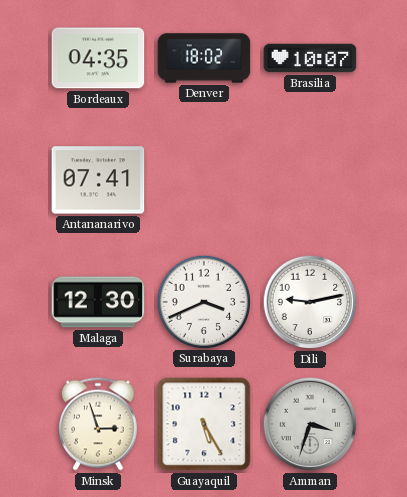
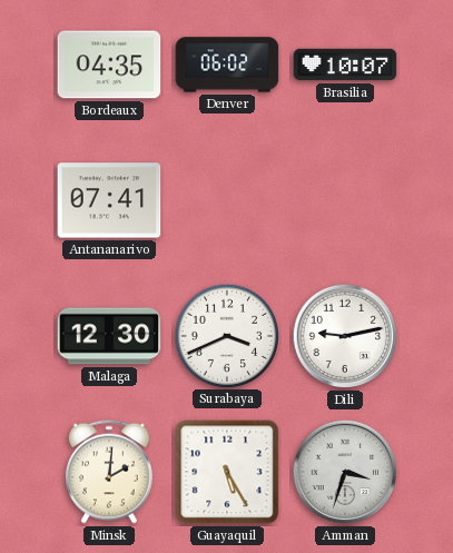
Denver: 18:02 -> 06:02
Minsk: 2:57 -> 2:01
